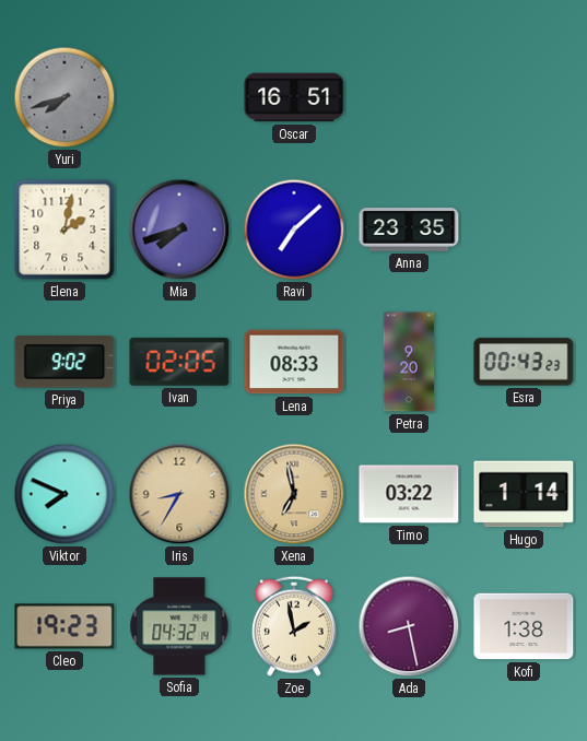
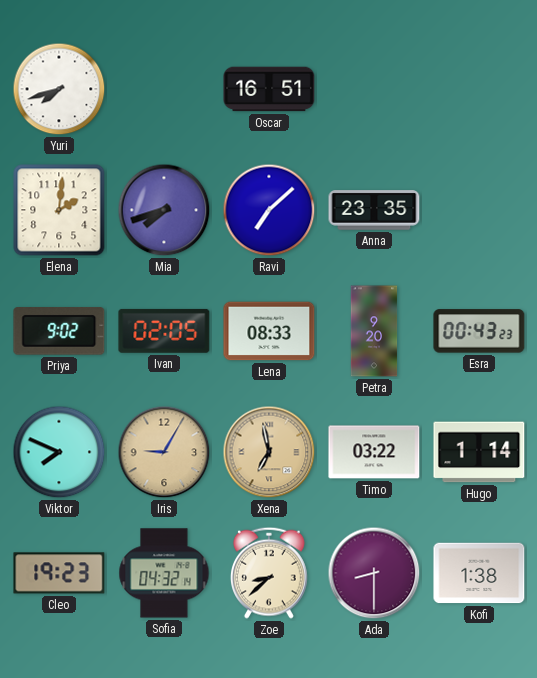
Yuri dial: grey -> white
Elena: 2:02 -> 2:01
Iris: 8:35 -> 9:05
Zoe: 1:58 -> 8:38
Ada: 8:28 -> 8:30
